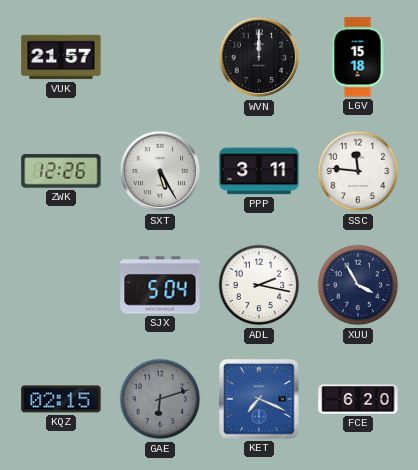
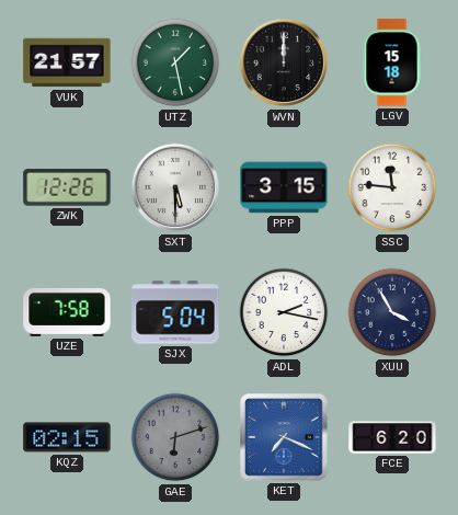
UTZ: none -> 1:28
SXT: 5:25 -> 5:30
PPP: 3:11 -> 3:15
UZE: none -> 7:58
